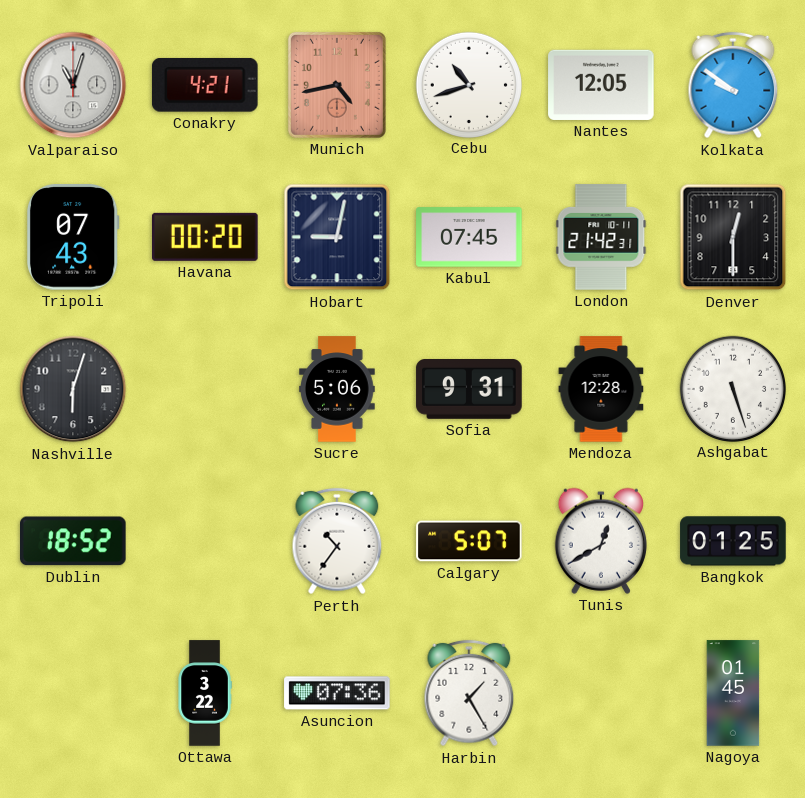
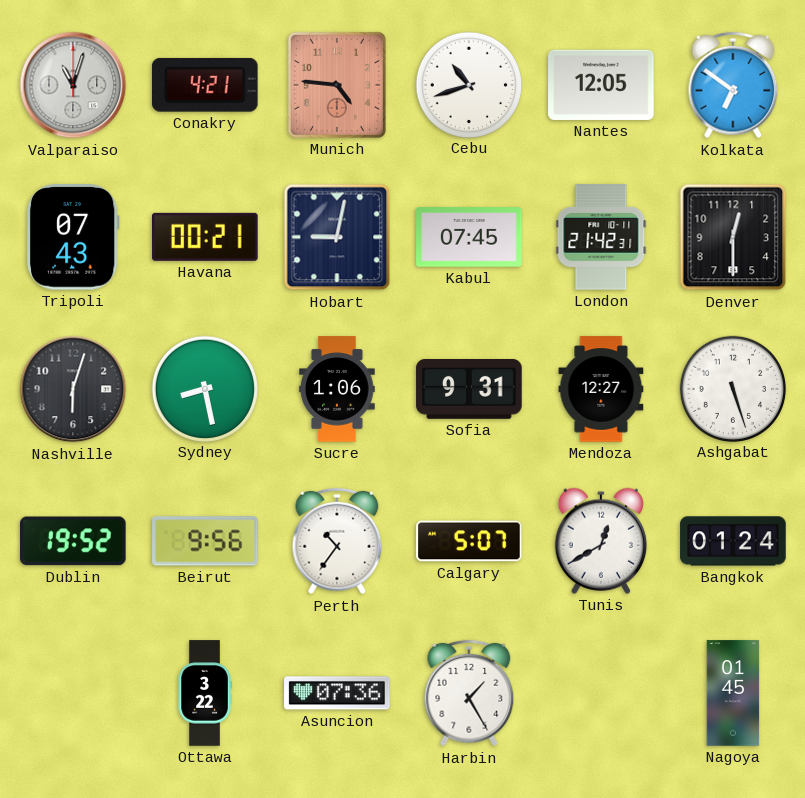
Munich: 4:43 -> 4:46
Kolkata: 9:51 -> 6:51
Havana: 00:20 -> 00:21
Sydney: none -> 8:28
Sucre: 5:06 -> 1:06
Mendoza: 12:28 -> 12:27
Dublin: 18:52 -> 19:52
Beirut: none -> 9:56
Bangkok: 01:25 -> 01:24
